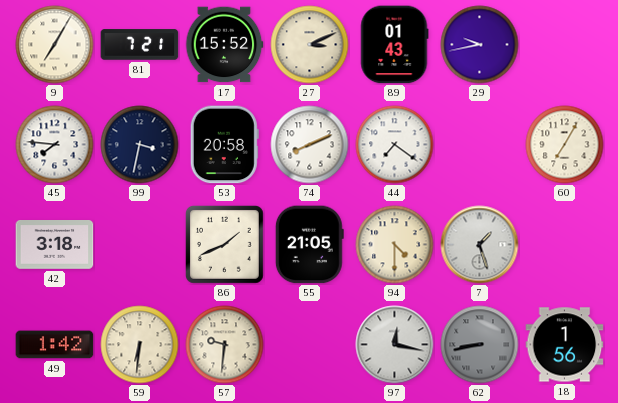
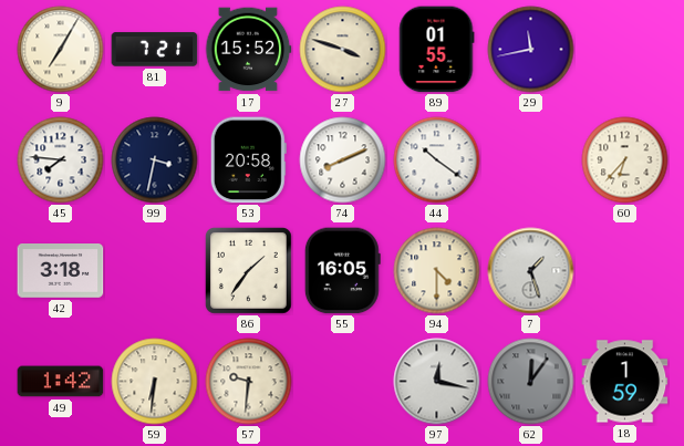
27: 3:11 -> 3:48
89: 01:43 -> 01:55
29: 9:43 -> 11:43
44: 7:21 -> 10:21
60: 7:05 -> 6:37
86: 1:41 -> 1:36
55: 21:05 -> 16:05
62: 8:43 -> 12:06
18: 1:56 -> 1:59
